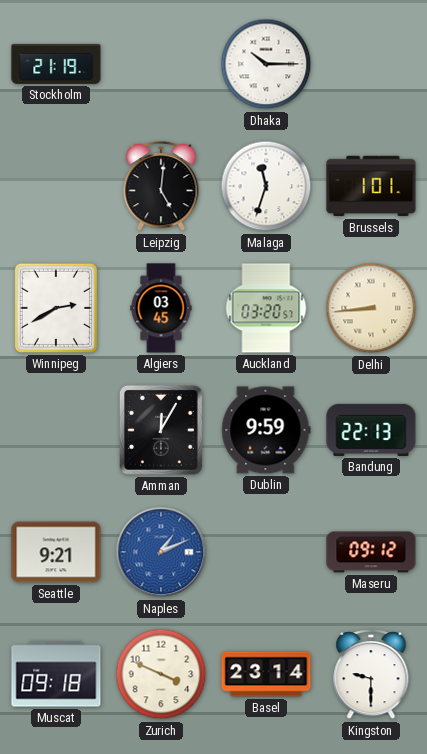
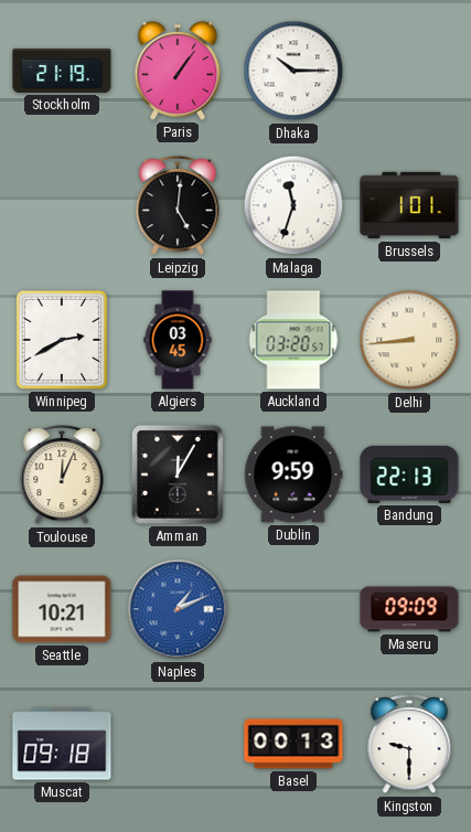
Paris: none -> 1:06
Toulouse: none -> 12:04
Seattle: 9:21 -> 10:21
Maseru: 09:12 -> 09:09
Zurich: 3:49 -> none
Basel: 23:14 -> 00:13
